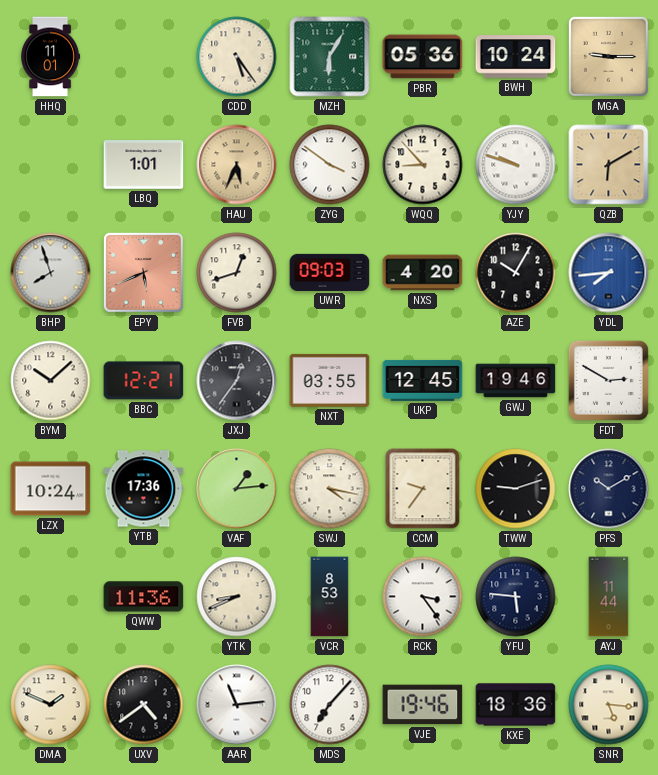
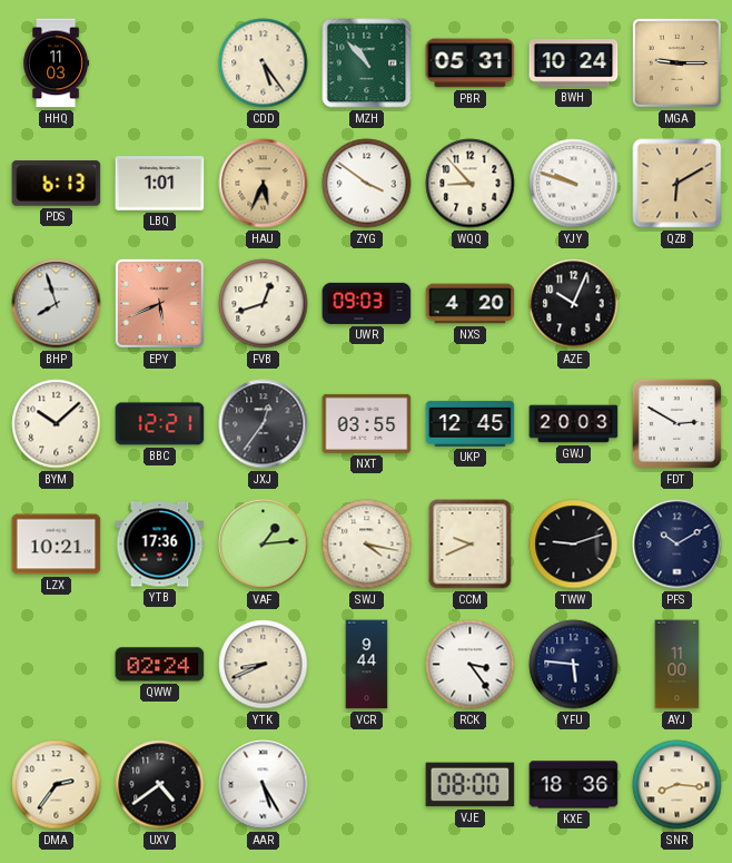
HHQ: 11:01 -> 11:03
MZH: 6:05 -> 10:53
PBR: 05:36 -> 05:31
PDS: none -> 6:13
AZE: 10:05 -> 10:04
YDL: 7:44 -> none
GWJ: 19:46 -> 20:03
LZX: 10:24 -> 10:21
CCM: 9:36 -> 9:41
QWW: 11:36 -> 02:24
VCR: 8:53 -> 9:44
AYJ: 11:44 -> 11:00
DMA: 1:49 -> 2:36
AAR: 11:14 -> 5:25
MDS: 7:07 -> none
VJE: 19:46 -> 08:00
SNR: 5:16 -> 8:16
